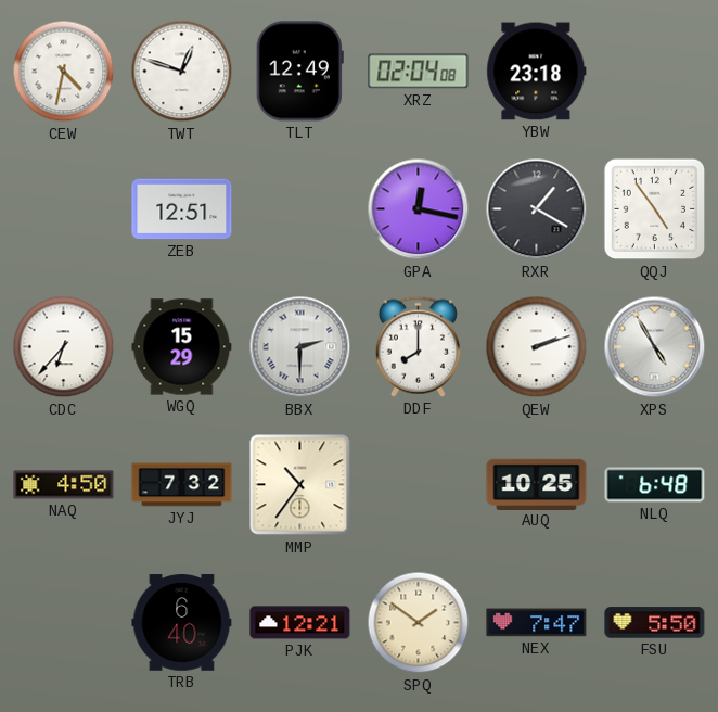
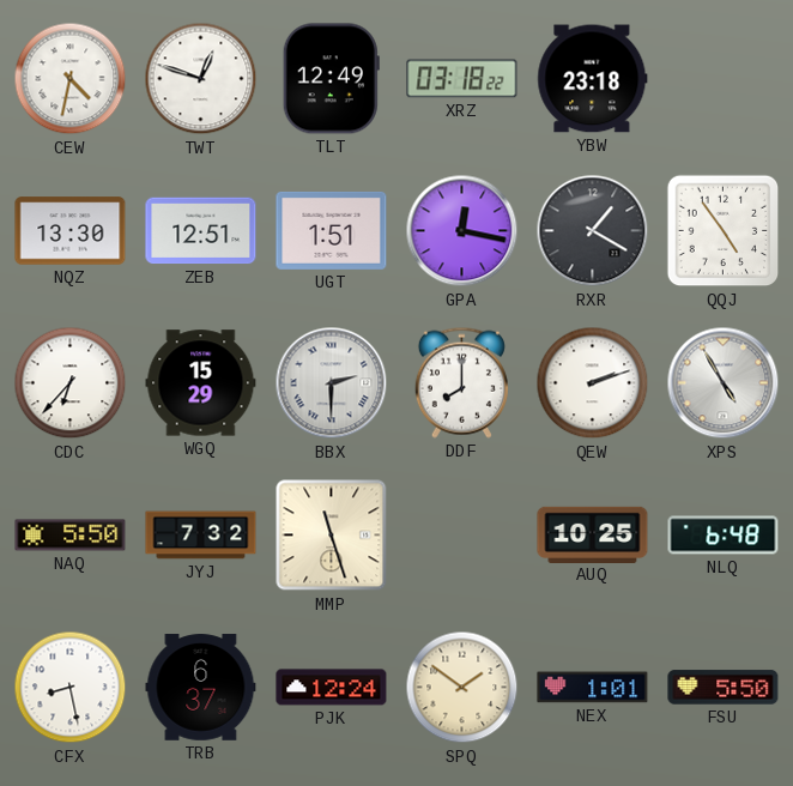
XRZ: 02:04 -> 03:18
NQZ: none -> 13:30
UGT: none -> 1:51
NAQ: 4:50 -> 5:50
MMP: 10:36 -> 11:27
CFX: none -> 8:28
TRB: 6:40 -> 6:37
PJK: 12:21 -> 12:24
NEX: 7:47 -> 1:01
